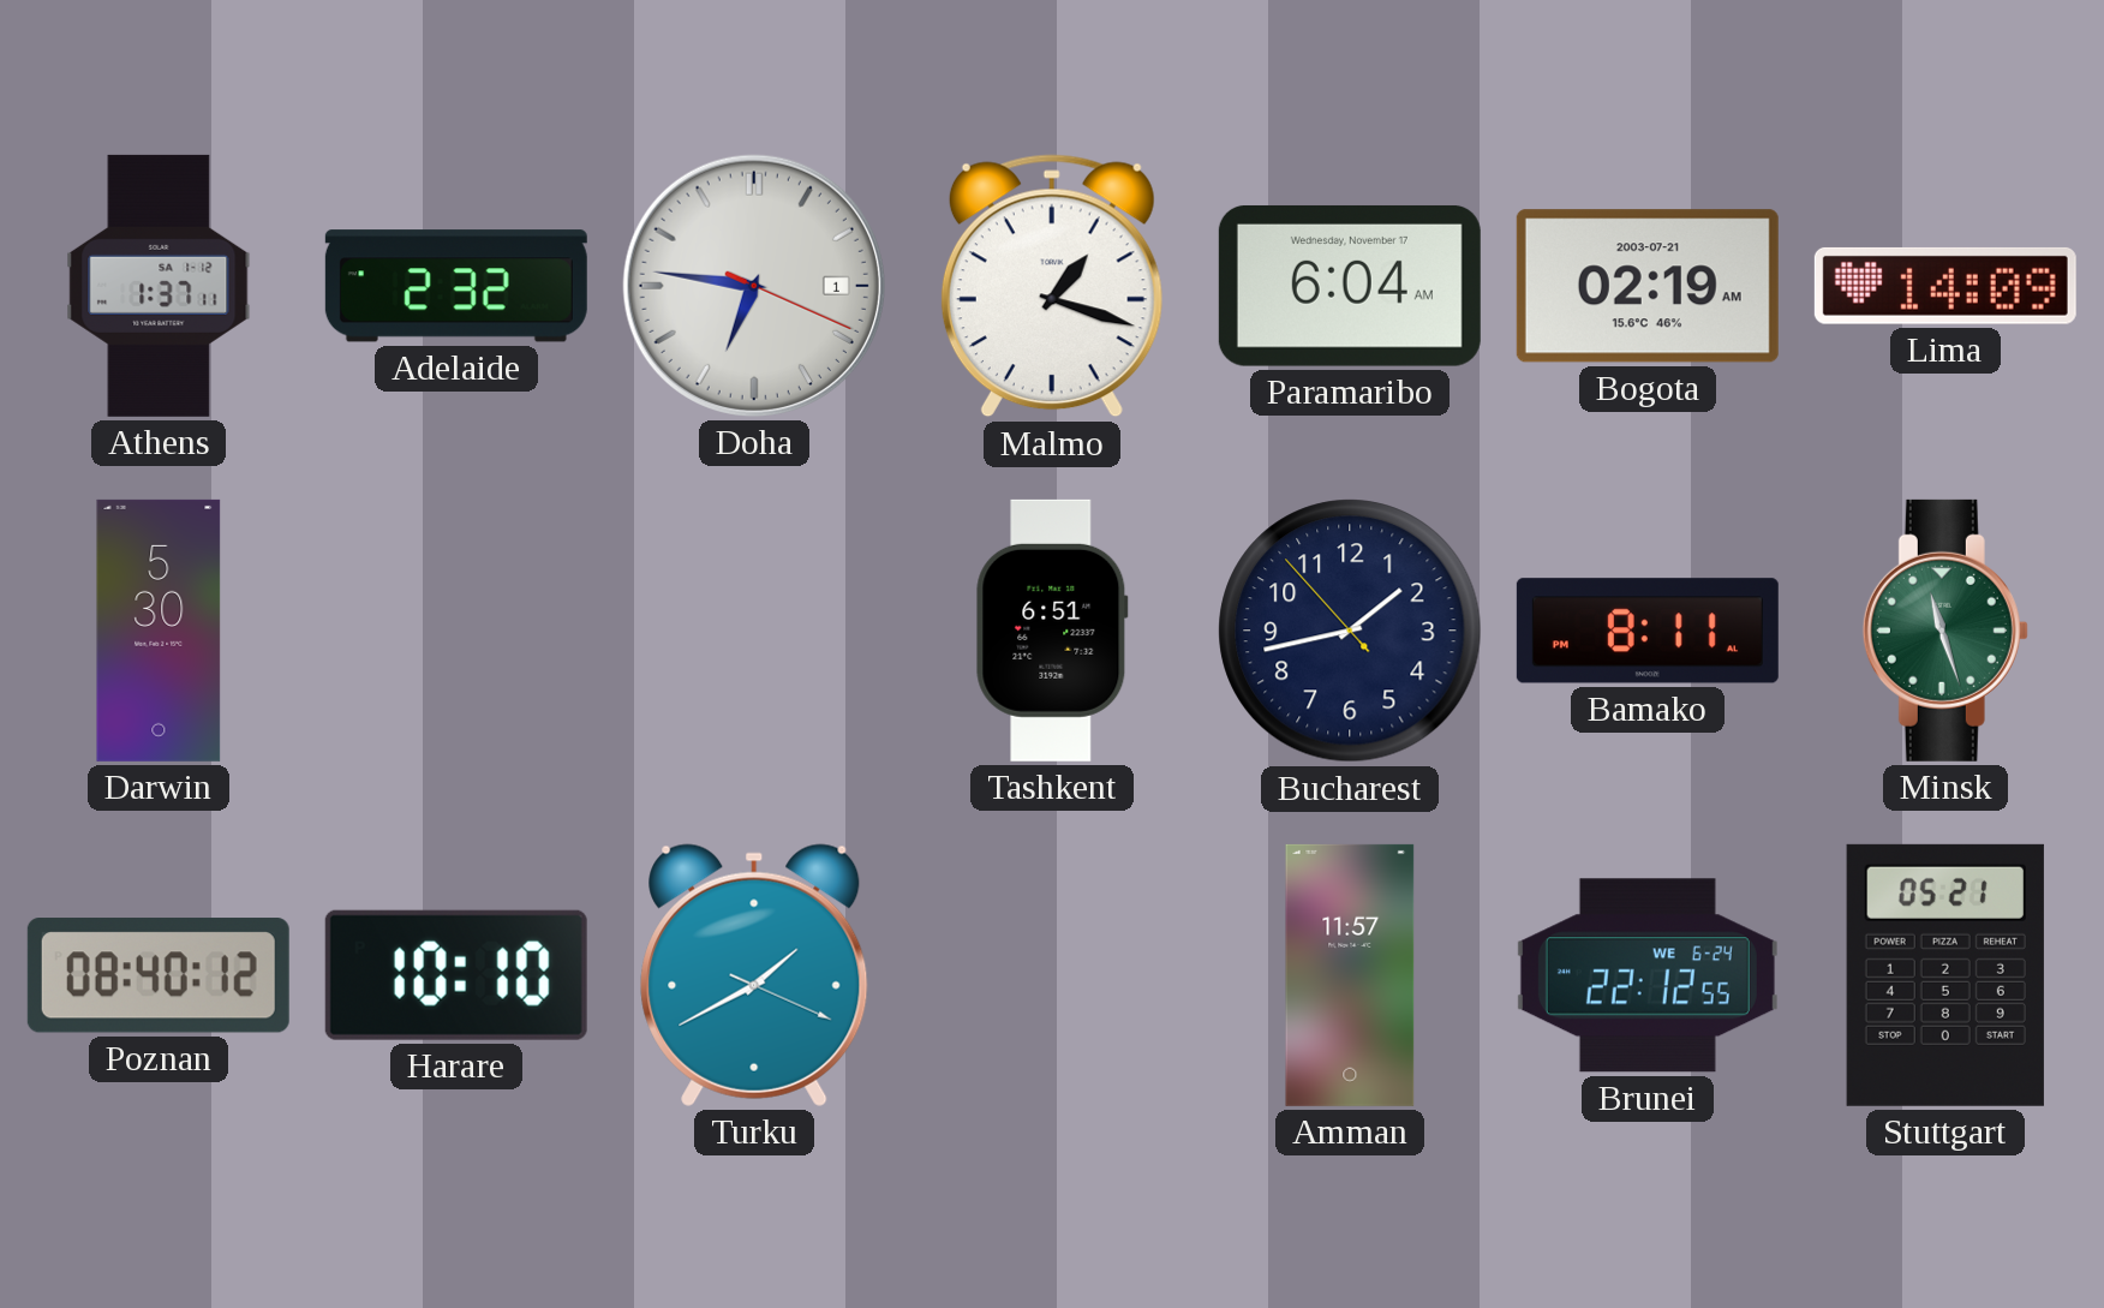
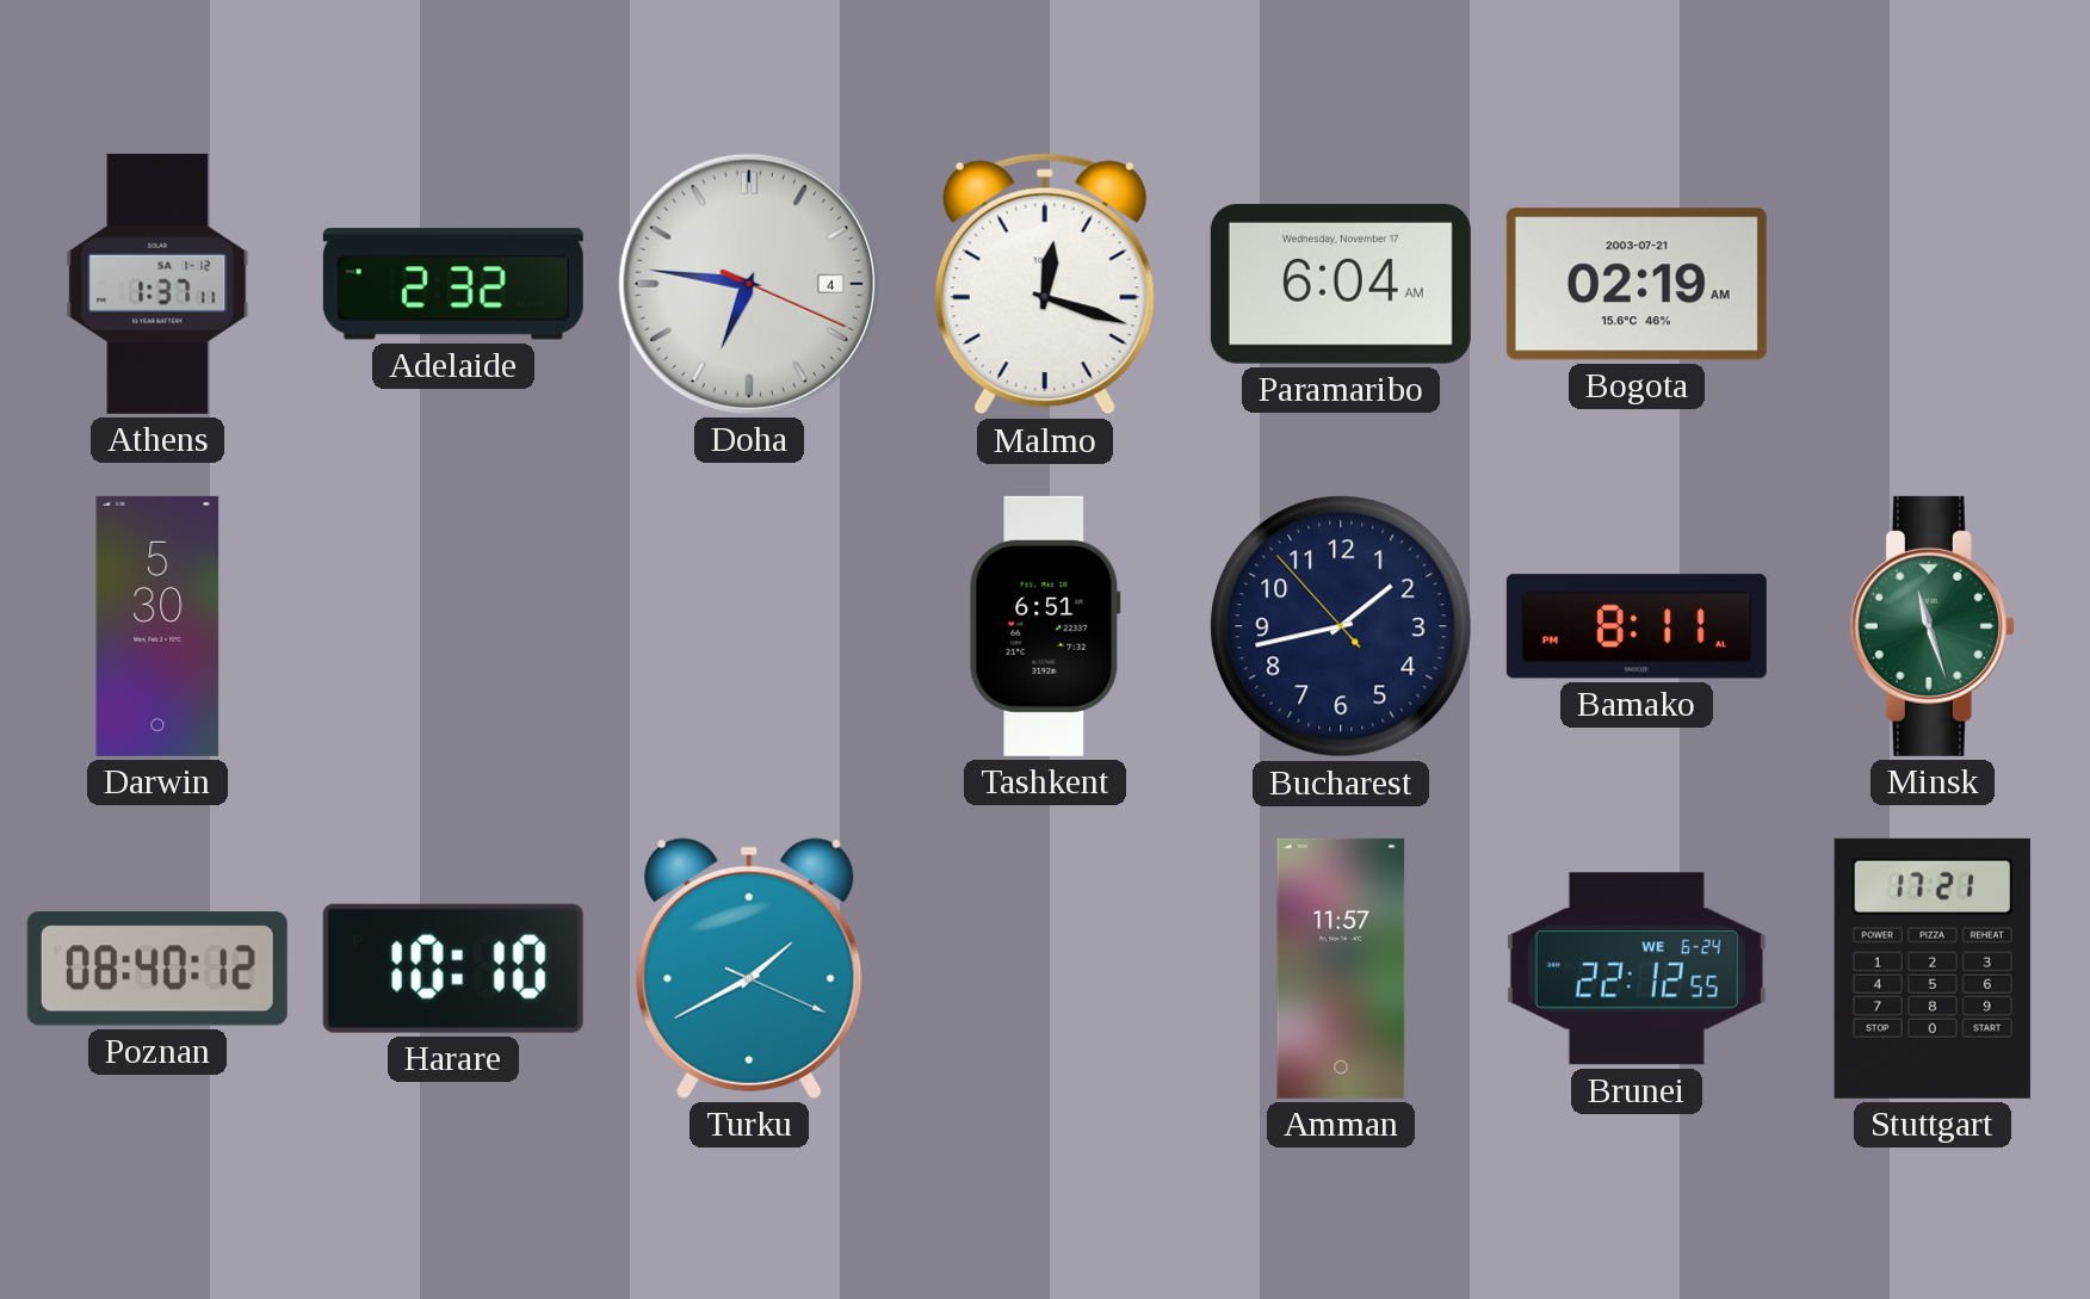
Doha date: 1 -> 4
Malmo: 1:18 -> 12:18
Lima: 14:09 -> none
Stuttgart: 05:21 -> 17:21
